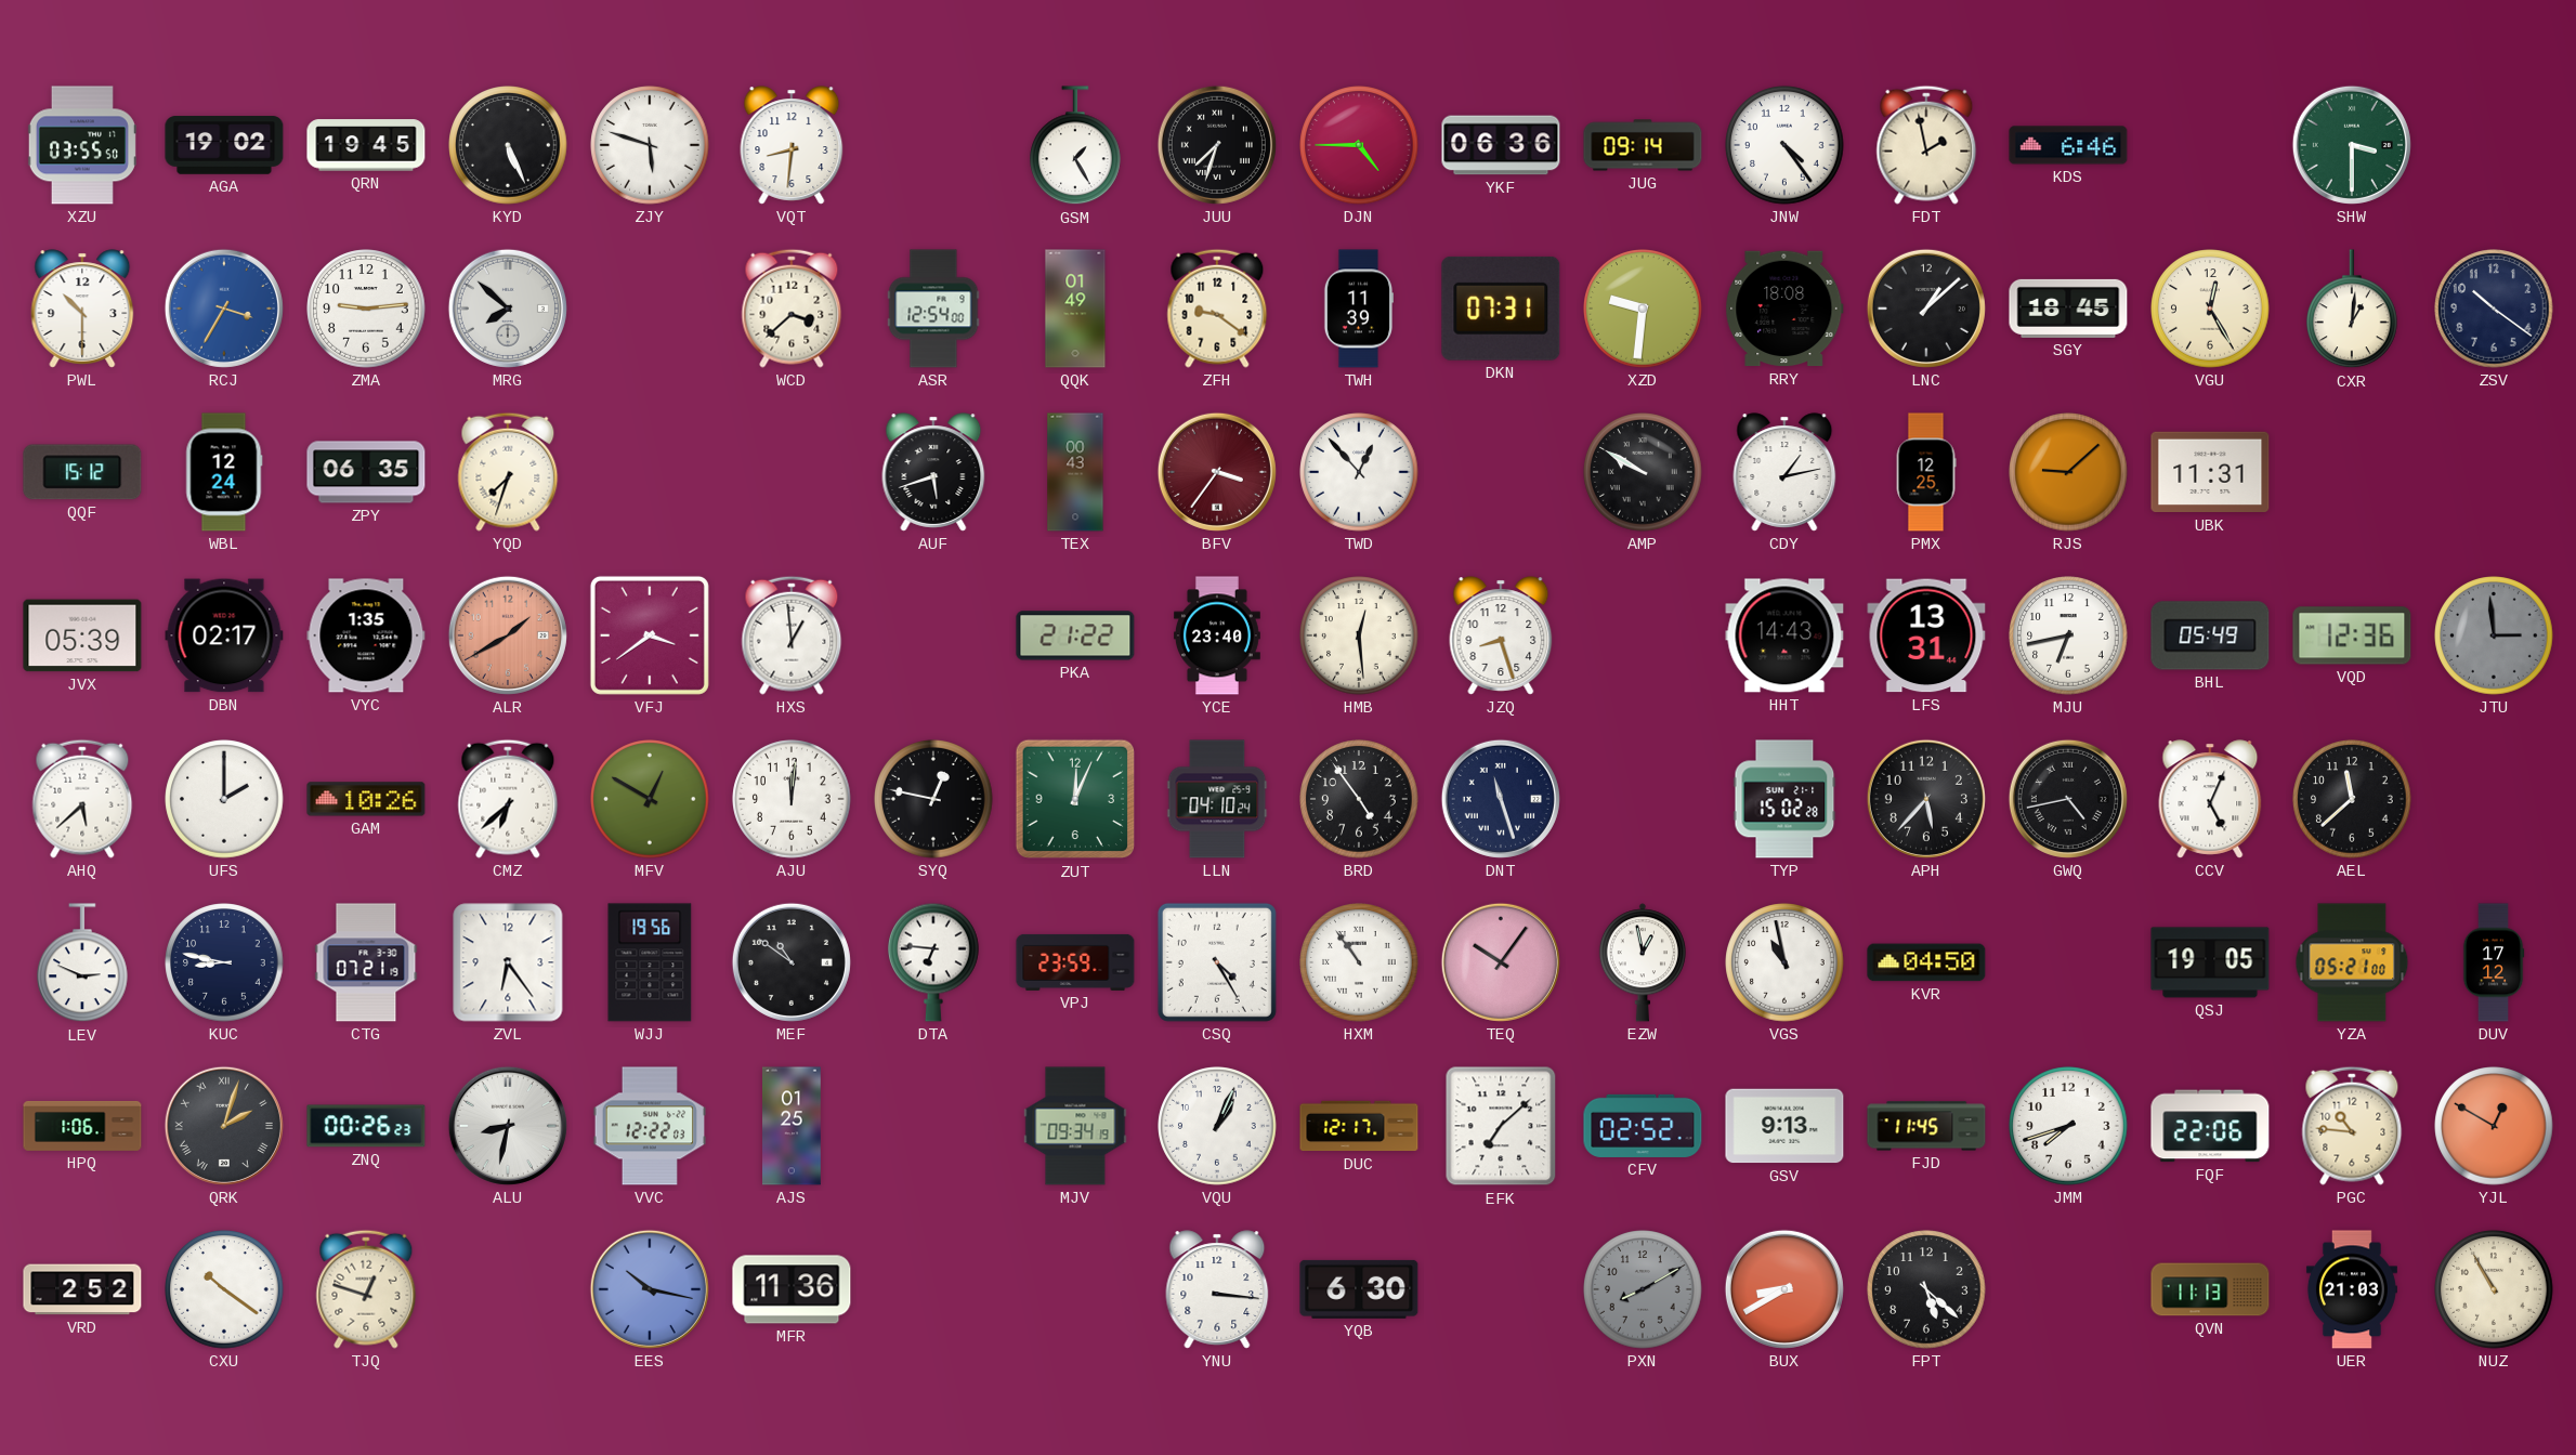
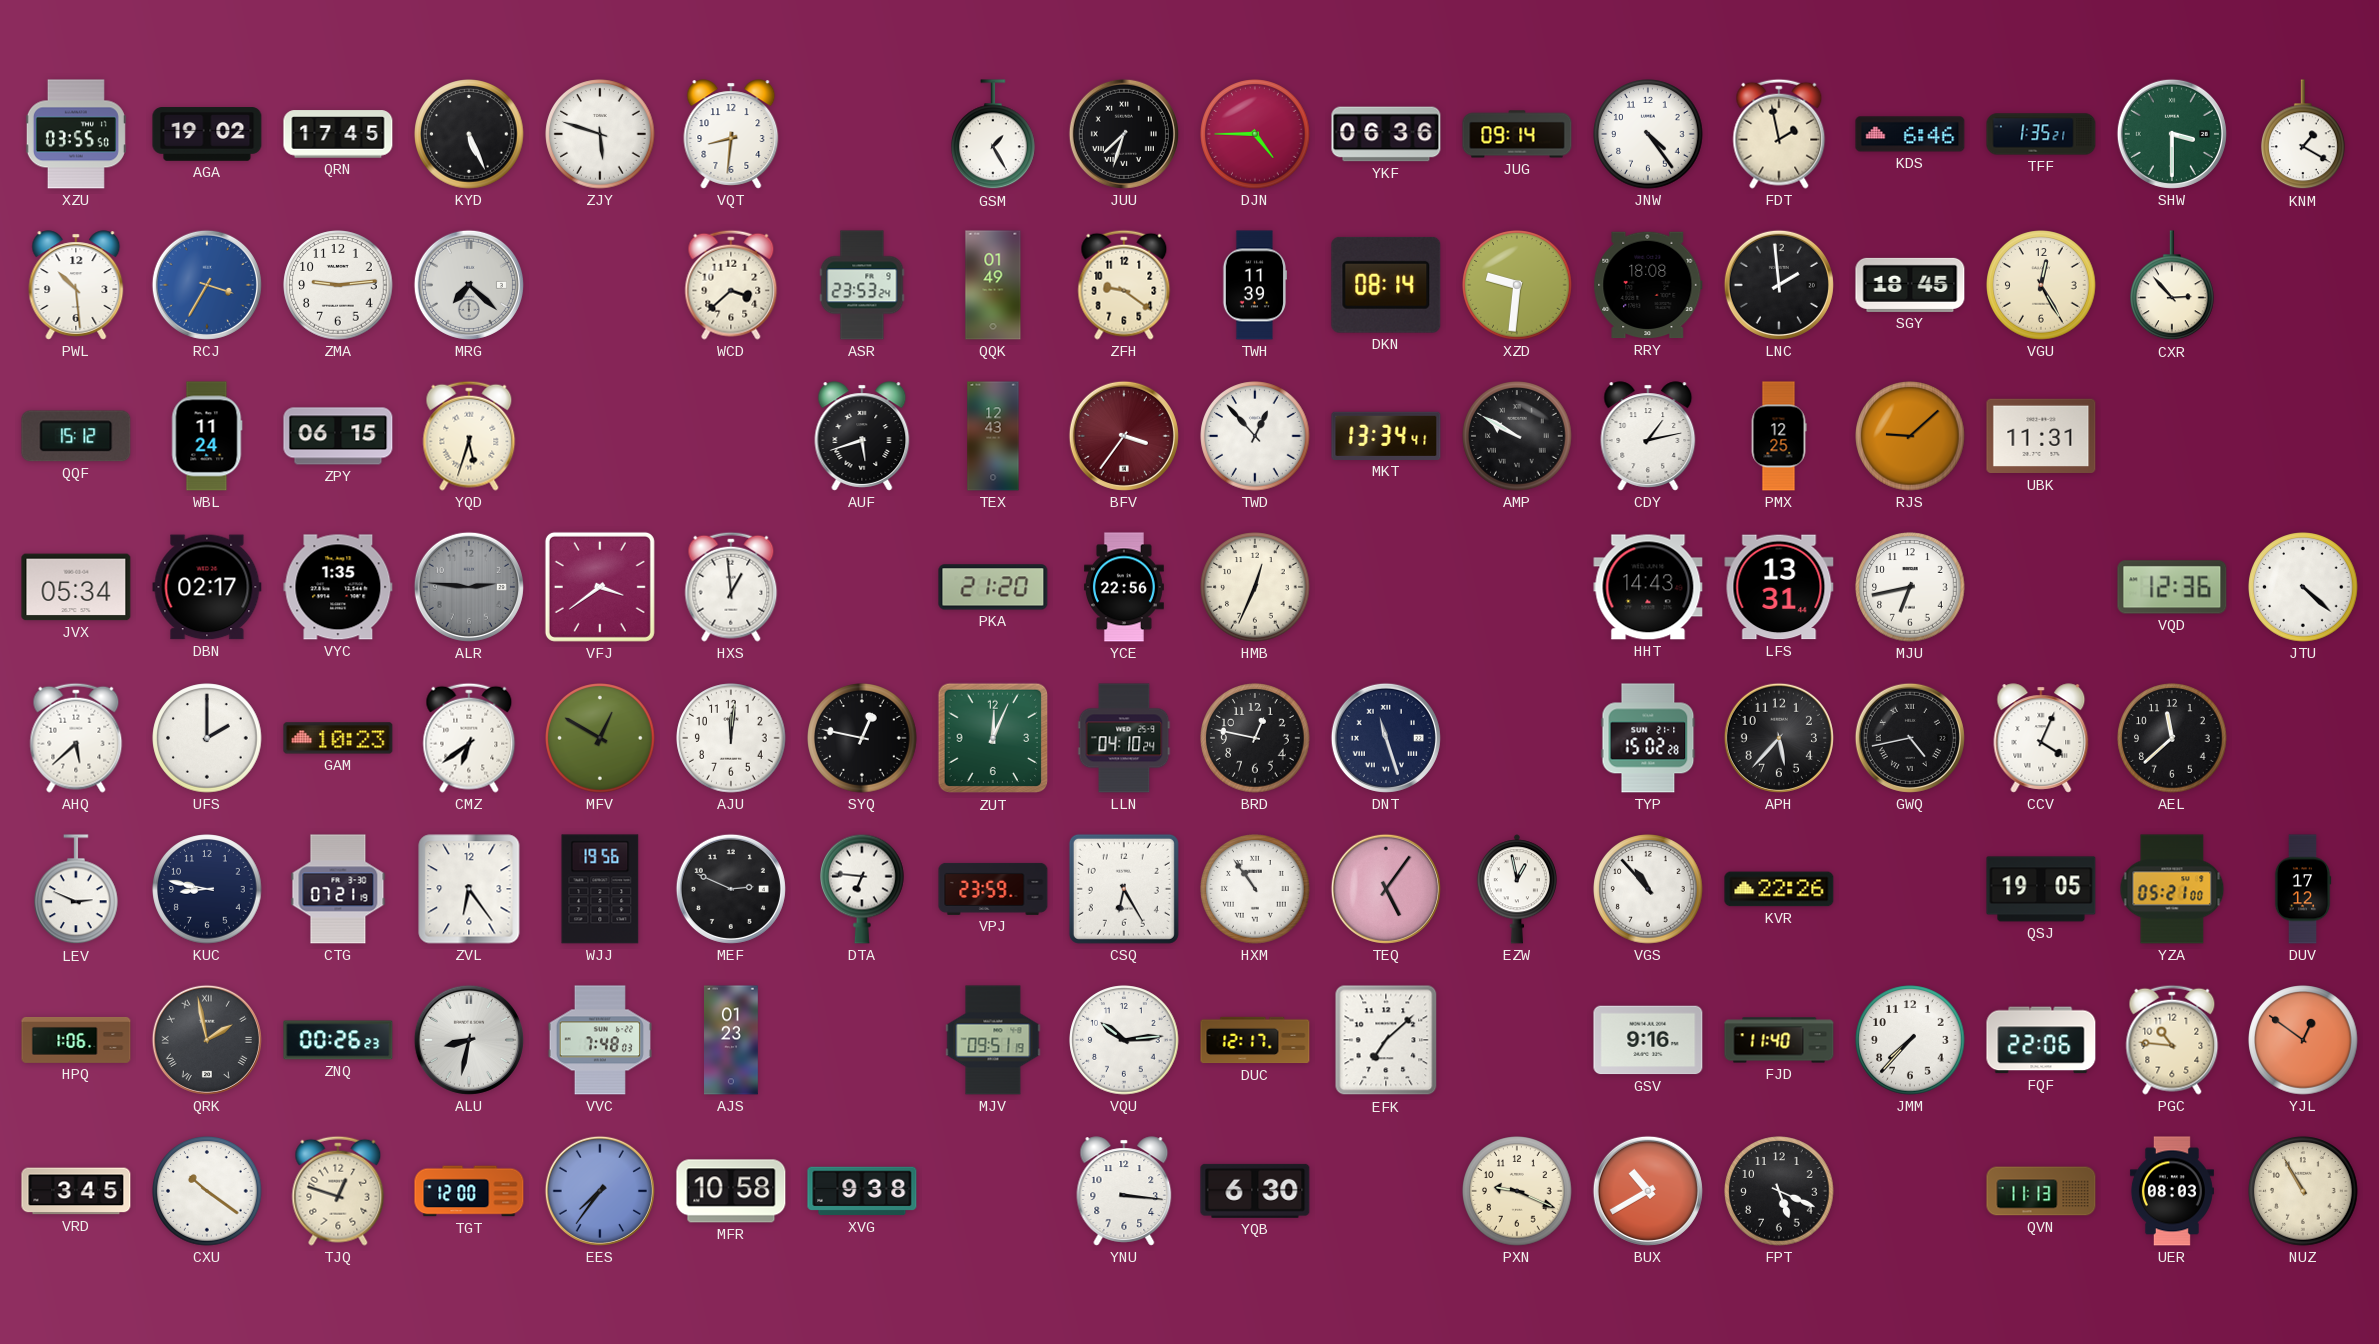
QRN: 19:45 -> 17:45
TFF: none -> 1:35
KNM: none -> 1:20
PWL: 10:30 -> 10:29
MRG: 7:52 -> 7:22
ASR: 12:54 -> 23:53
DKN: 07:31 -> 08:14
LNC: 1:08 -> 1:59
CXR: 1:01 -> 2:53
ZSV: 10:21 -> none
WBL: 12:24 -> 11:24
ZPY: 06:35 -> 06:15
YQD: 7:33 -> 5:33
TEX: 00:43 -> 12:43
MKT: none -> 13:34
JVX: 05:39 -> 05:34
ALR: 1:40 -> 2:46
ALR dial: salmon -> grey
PKA: 21:22 -> 21:20
YCE: 23:40 -> 22:56
HMB: 12:29 -> 12:34
JZQ: 8:27 -> none
BHL: 05:49 -> none
JTU: 2:59 -> 4:22
JTU dial: grey -> white
GAM: 10:26 -> 10:23
CMZ: 6:38 -> 6:39
BRD: 4:54 -> 12:47
CCV: 5:04 -> 4:04
MEF: 10:51 -> 2:49
CSQ: 4:25 -> 6:25
TEQ: 10:06 -> 5:06
VGS: 10:58 -> 10:53
KVR: 04:50 -> 22:26
QRK: 2:03 -> 1:58
VVC: 12:22 -> 7:48
AJS: 01:25 -> 01:23
MJV: 09:34 -> 09:51
VQU: 1:04 -> 10:14
CFV: 02:52 -> none
GSV: 9:13 -> 9:16
FJD: 11:45 -> 11:40
JMM: 7:42 -> 7:37
YJL: 12:50 -> 12:51
VRD: 2:52 -> 3:45
TGT: none -> 12:00
EES: 10:17 -> 7:36
MFR: 11:36 -> 10:58
XVG: none -> 9:38
PXN: 8:10 -> 9:19
PXN dial: grey -> cream
BUX: 8:40 -> 10:40
FPT: 5:22 -> 5:19
UER: 21:03 -> 08:03
